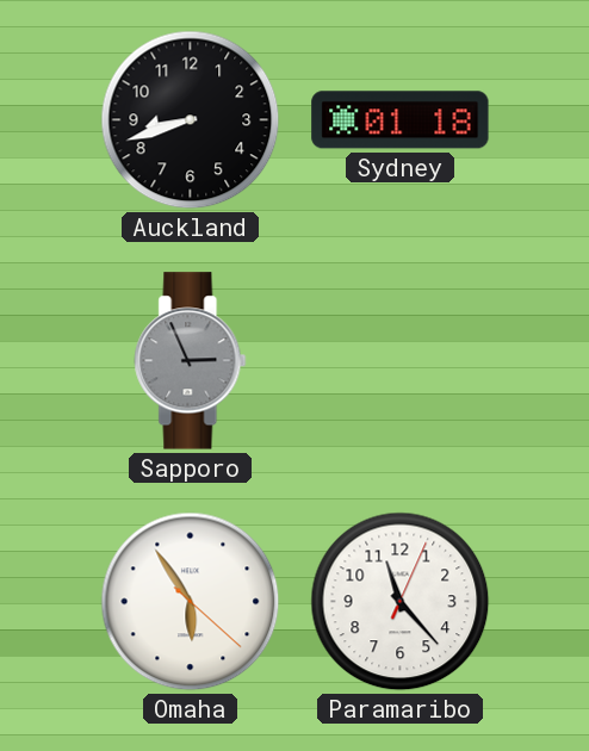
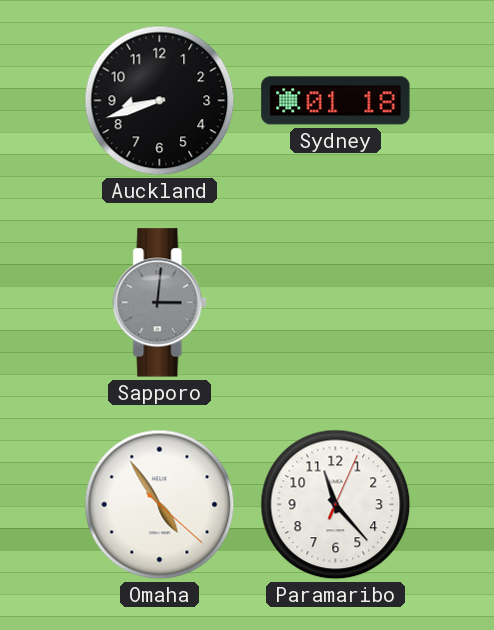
Sapporo: 2:56 -> 3:01
Omaha: 5:54 -> 4:54
